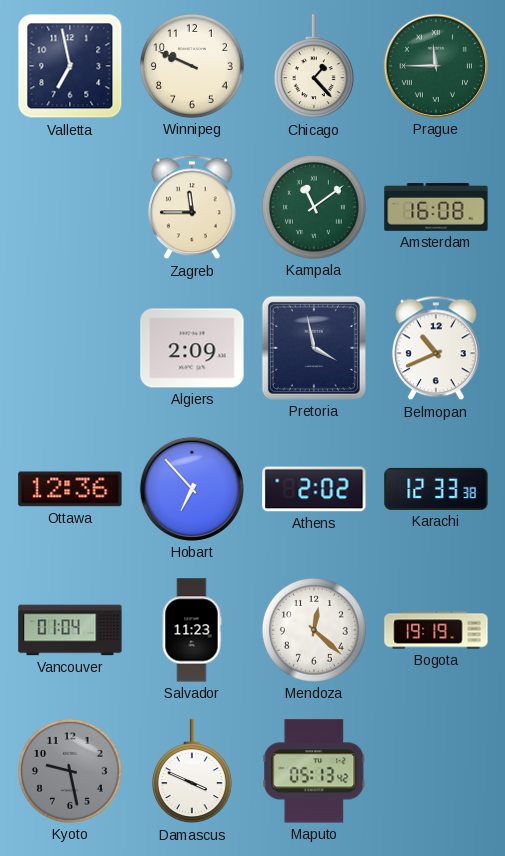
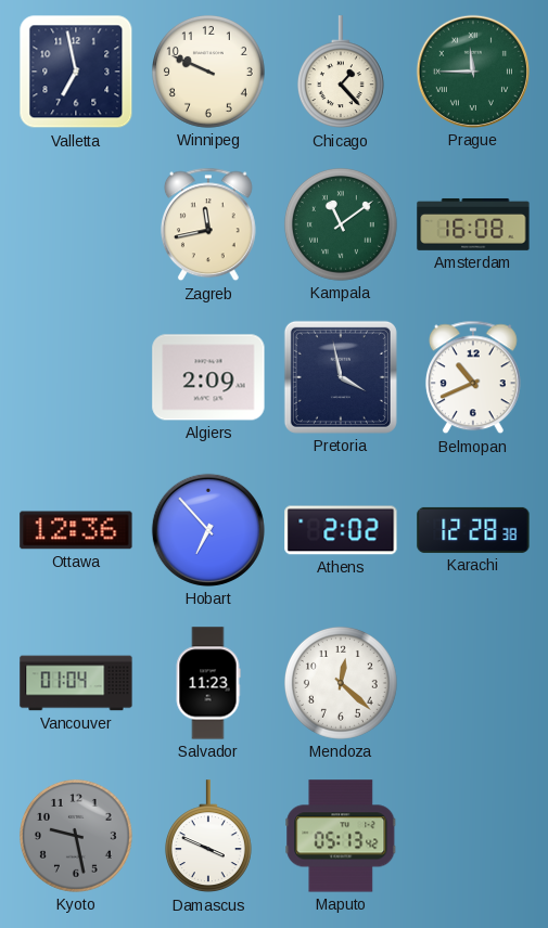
Zagreb: 11:45 -> 11:43
Karachi: 12:33 -> 12:28
Bogota: 19:19 -> none
